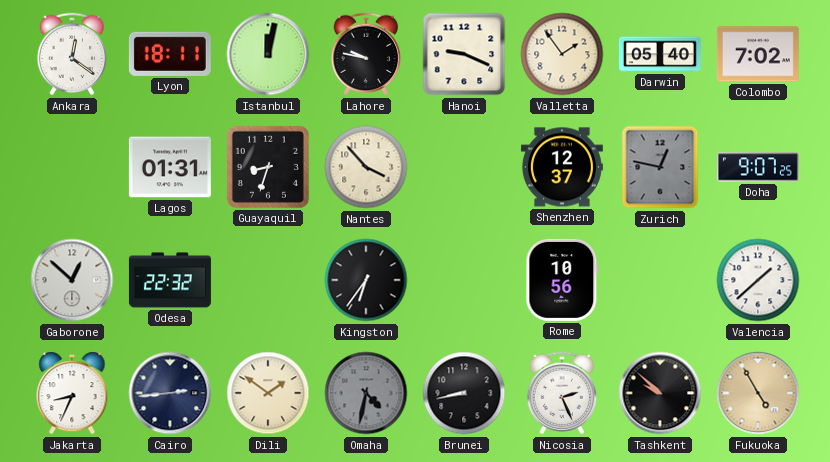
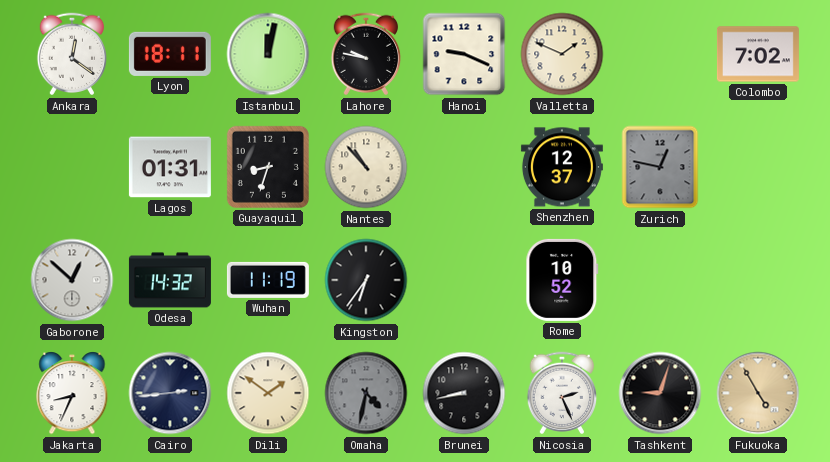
Valletta: 1:54 -> 1:49
Darwin: 05:40 -> none
Nantes: 3:53 -> 10:53
Doha: 9:07 -> none
Odesa: 22:32 -> 14:32
Wuhan: none -> 11:19
Rome: 10:56 -> 10:52
Valencia: 1:38 -> none
Tashkent: 9:52 -> 9:03
